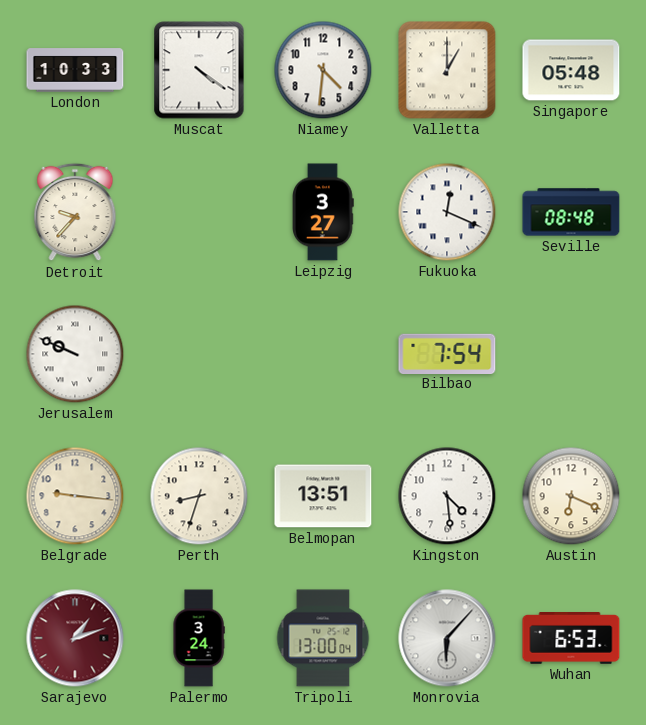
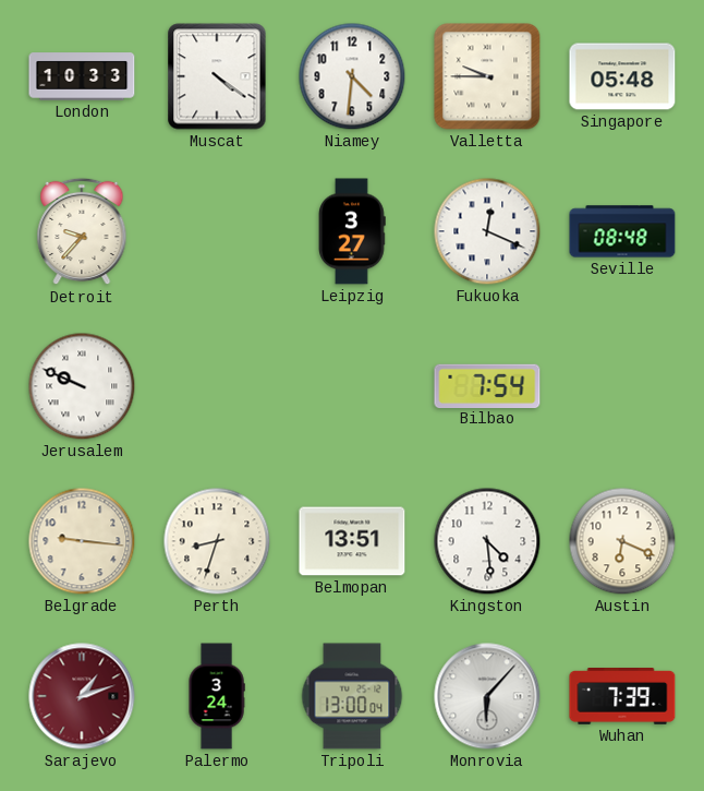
Valletta: 1:00 -> 9:45
Wuhan: 6:53 -> 7:39
